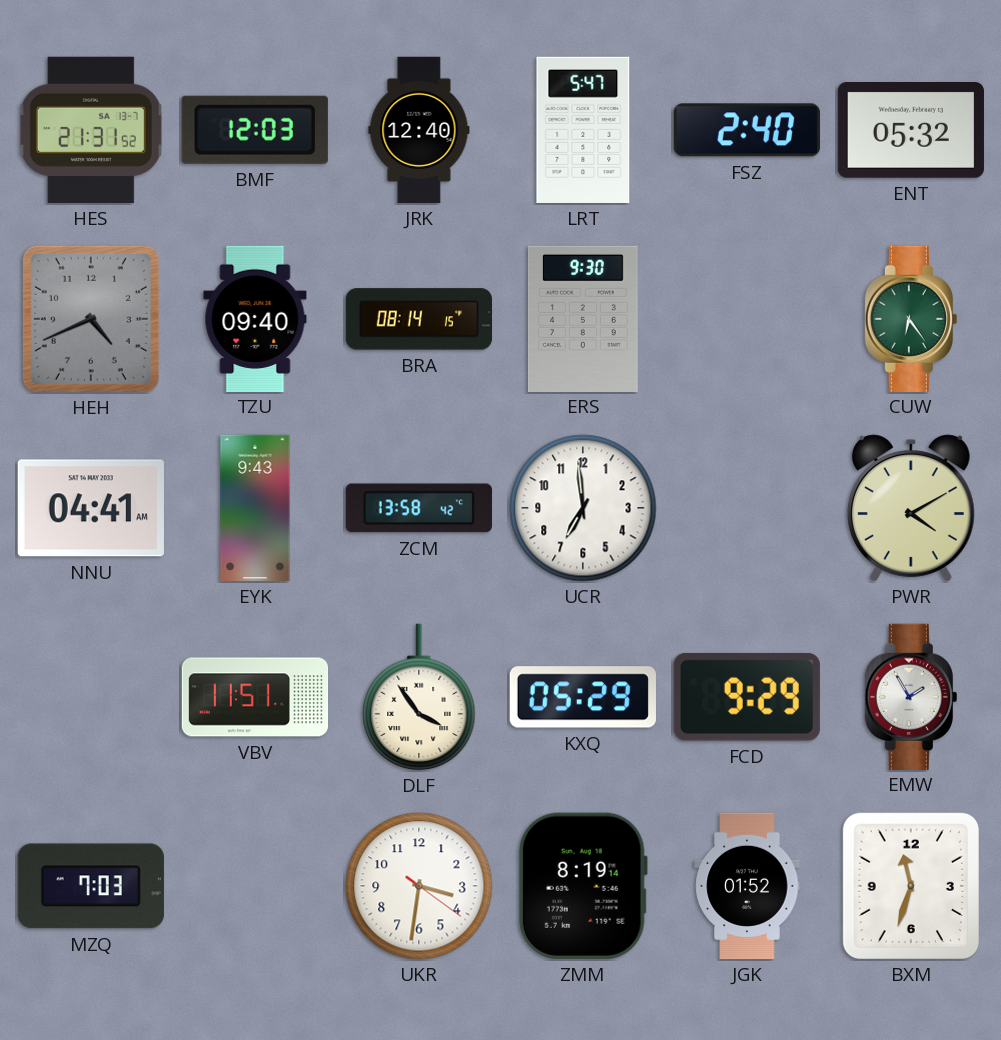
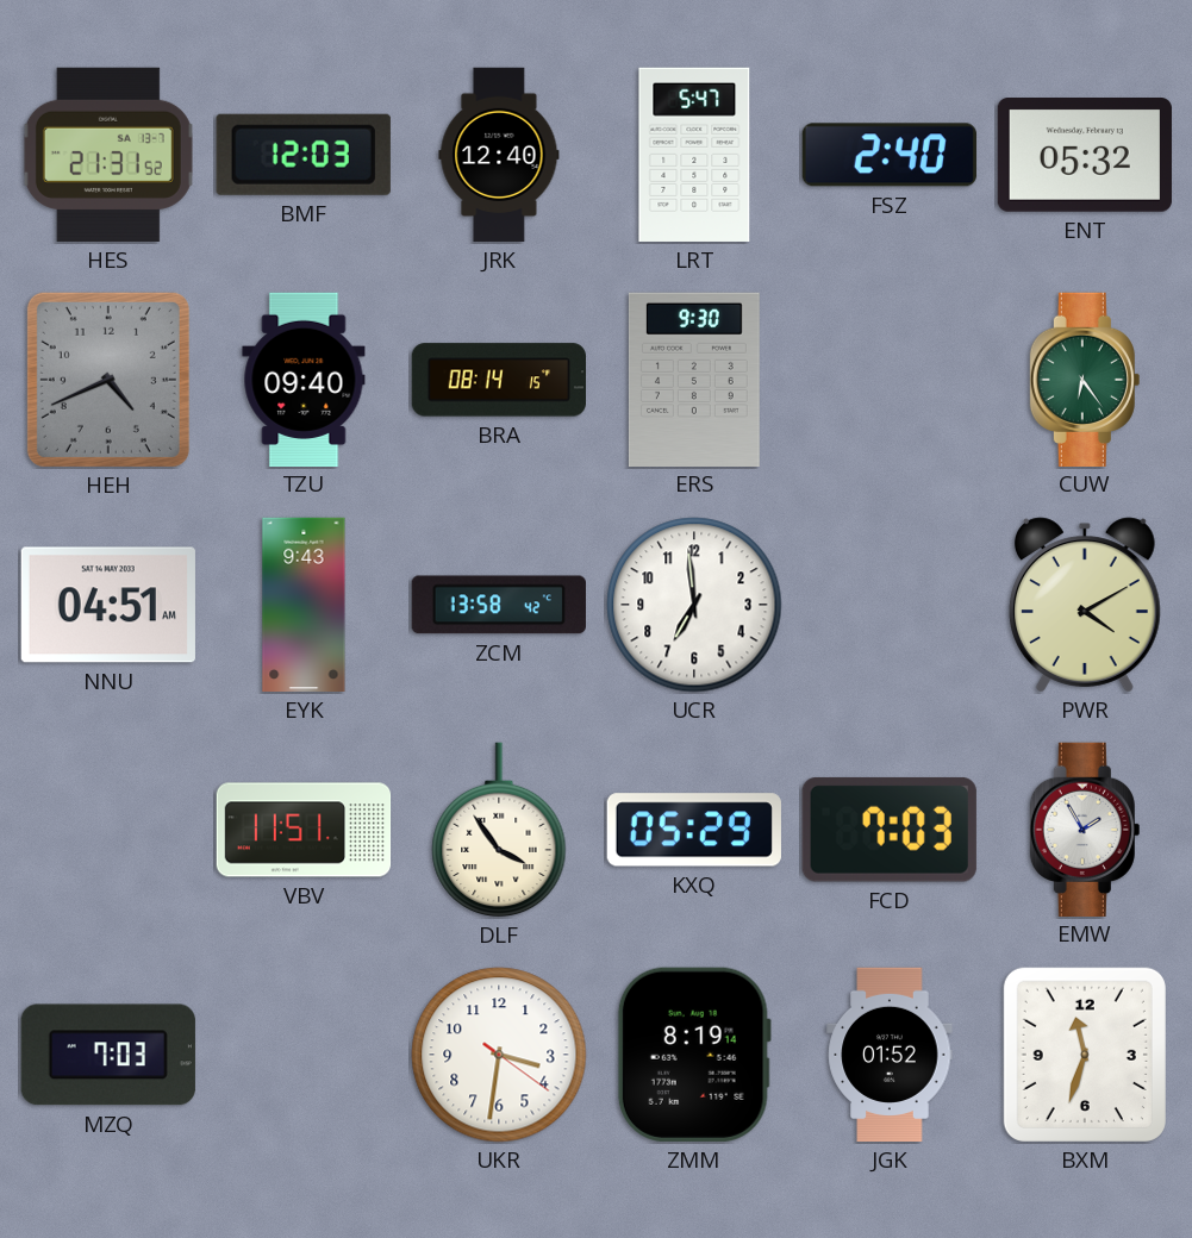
NNU: 04:41 -> 04:51
FCD: 9:29 -> 7:03
